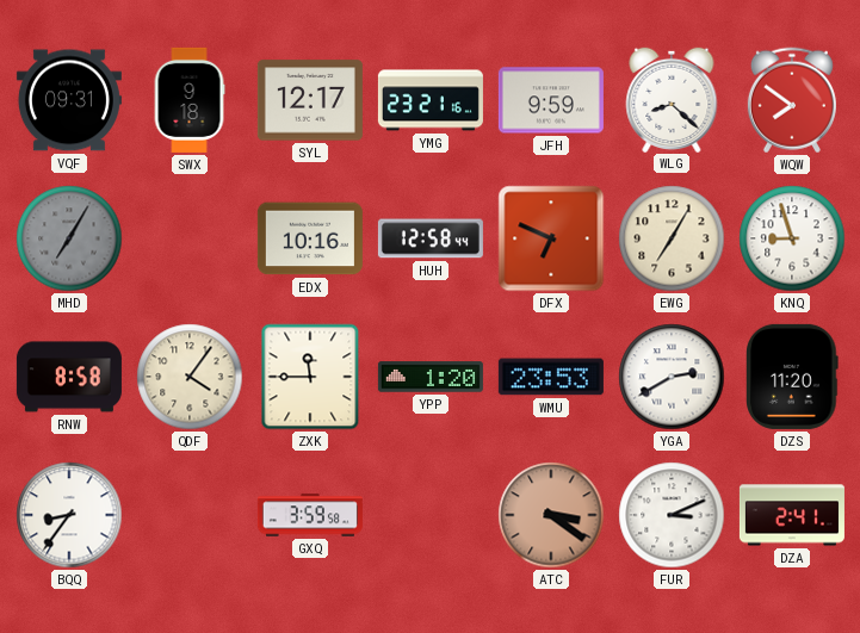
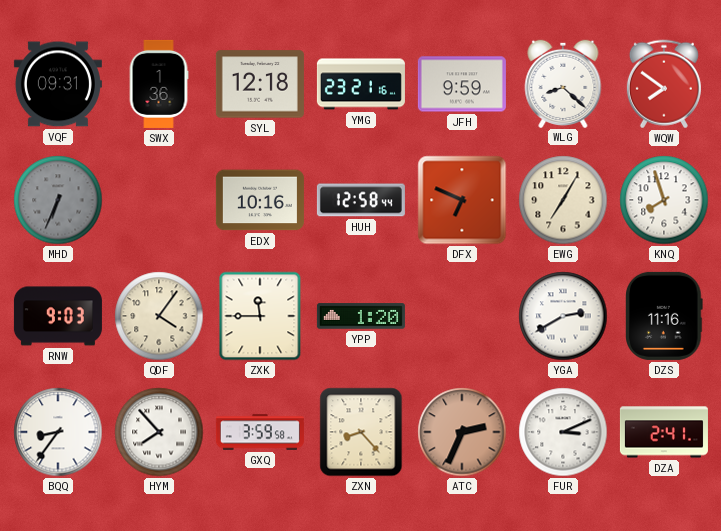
SWX: 9:18 -> 1:36
SYL: 12:17 -> 12:18
MHD: 7:05 -> 6:34
KNQ: 8:57 -> 7:57
RNW: 8:58 -> 9:03
WMU: 23:53 -> none
DZS: 11:20 -> 11:16
HYM: none -> 7:53
ZXN: none -> 8:23
ATC: 3:21 -> 2:34
